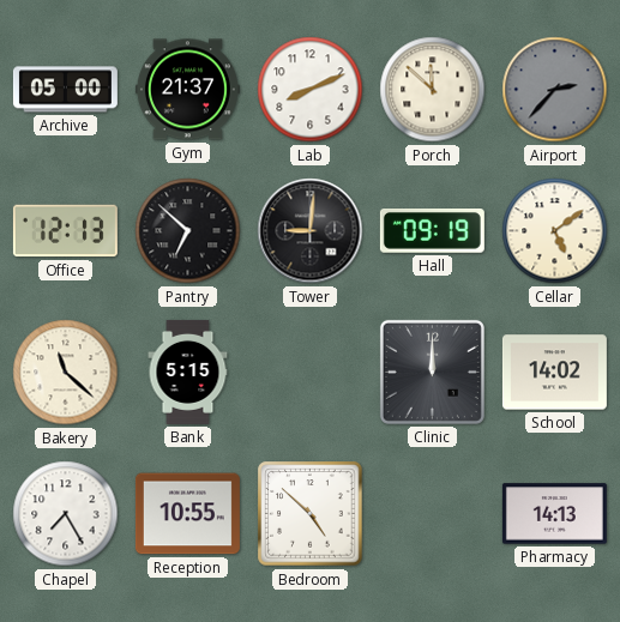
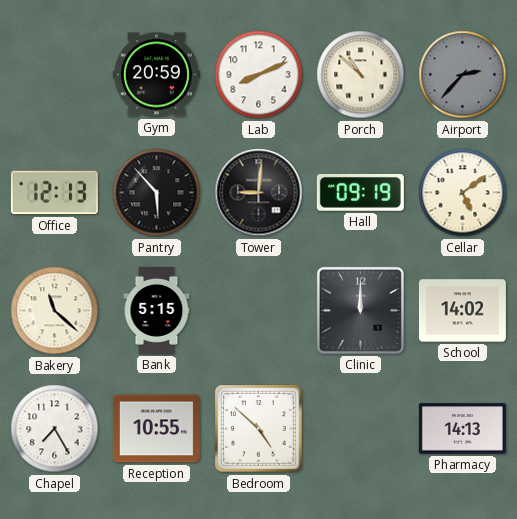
Archive: 05:00 -> none
Gym: 21:37 -> 20:59
Porch: 11:52 -> 10:52
Pantry: 6:52 -> 5:53
